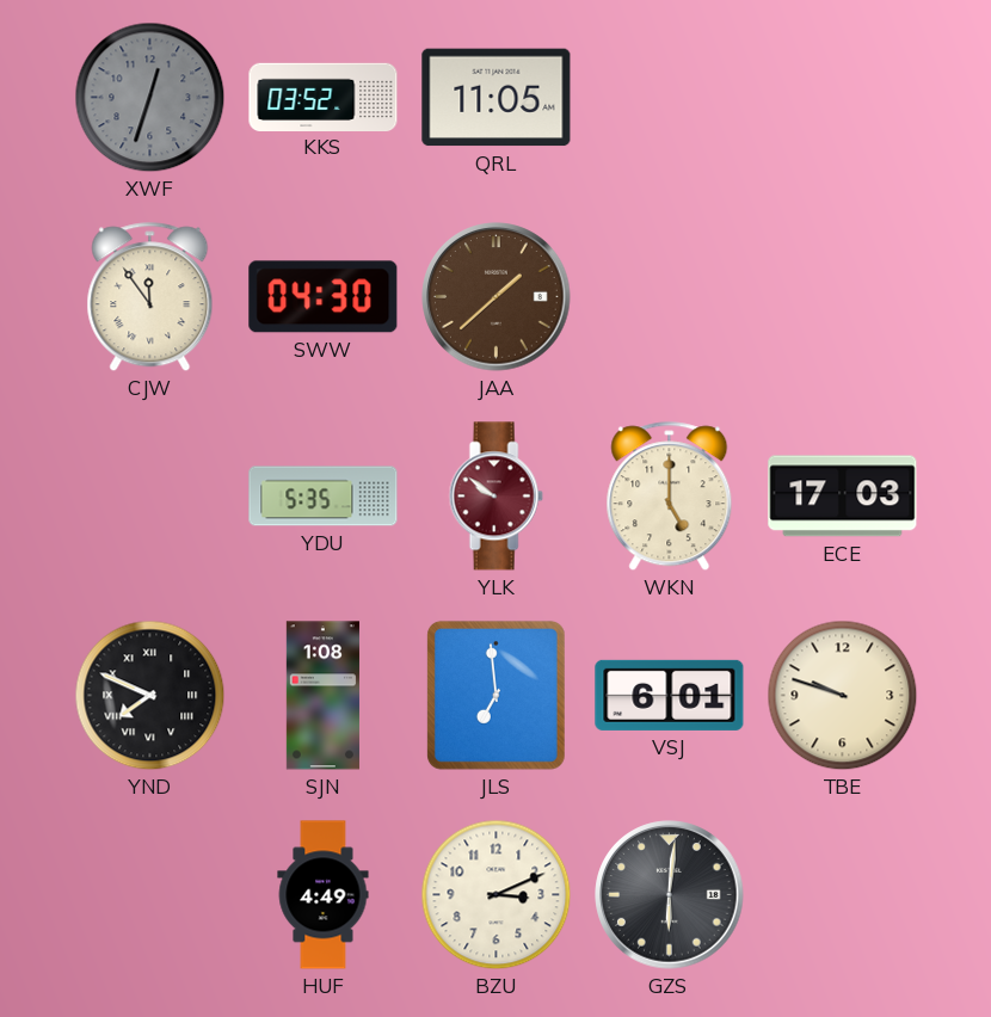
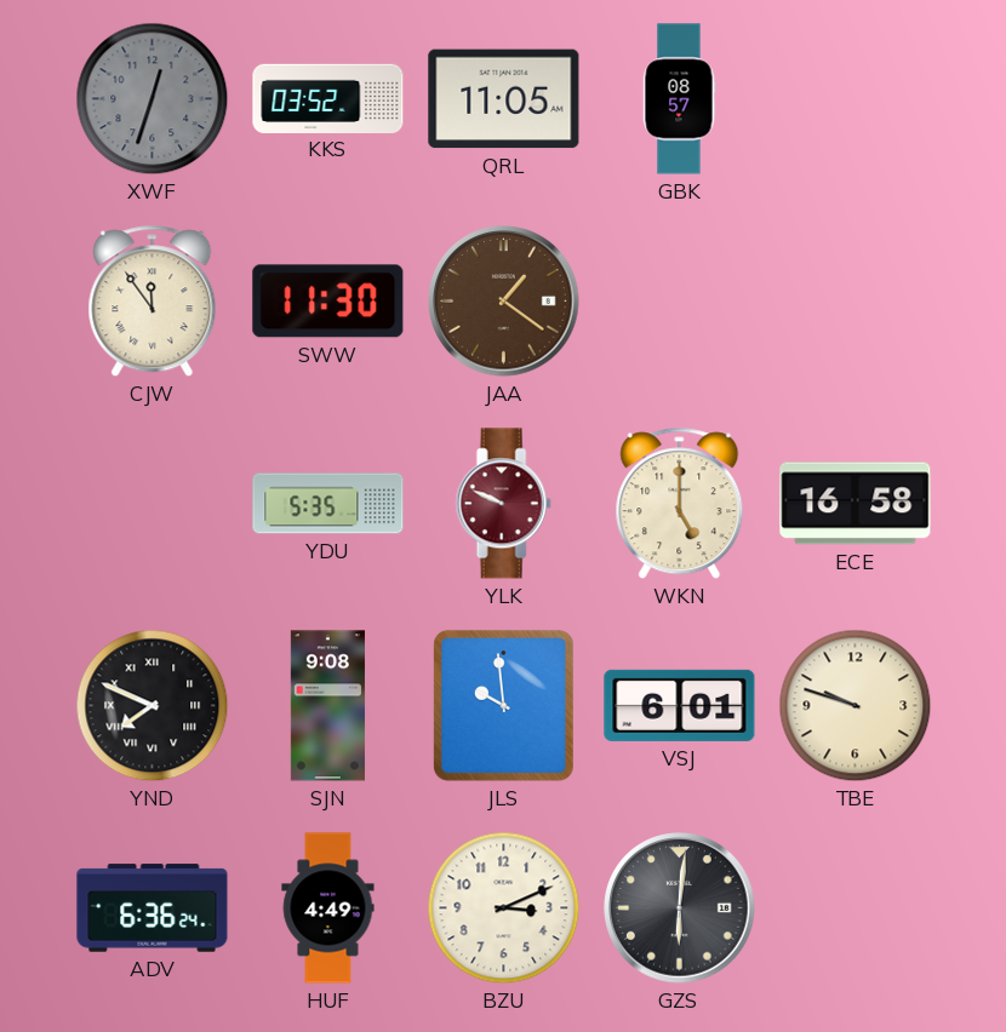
GBK: none -> 08:57
SWW: 04:30 -> 11:30
JAA: 1:38 -> 1:21
YLK: 9:51 -> 9:49
ECE: 17:03 -> 16:58
SJN: 1:08 -> 9:08
JLS: 6:59 -> 9:59
ADV: none -> 6:36
